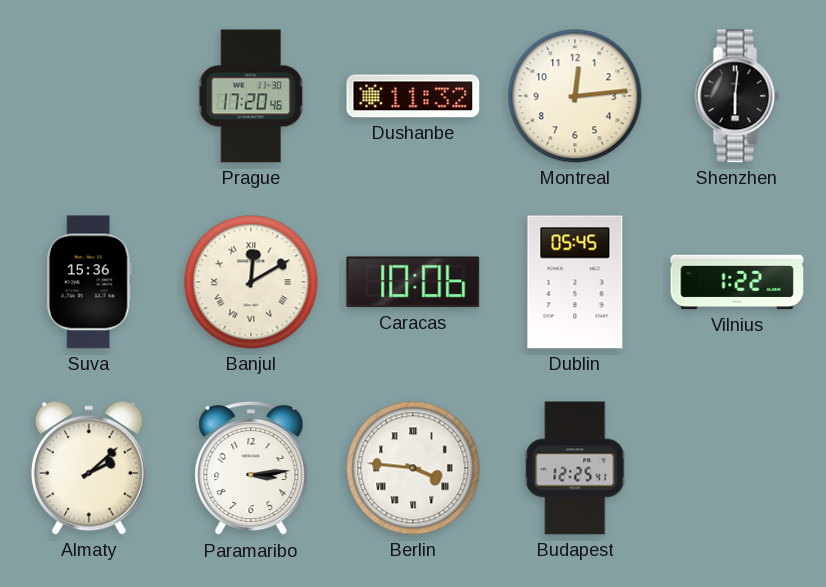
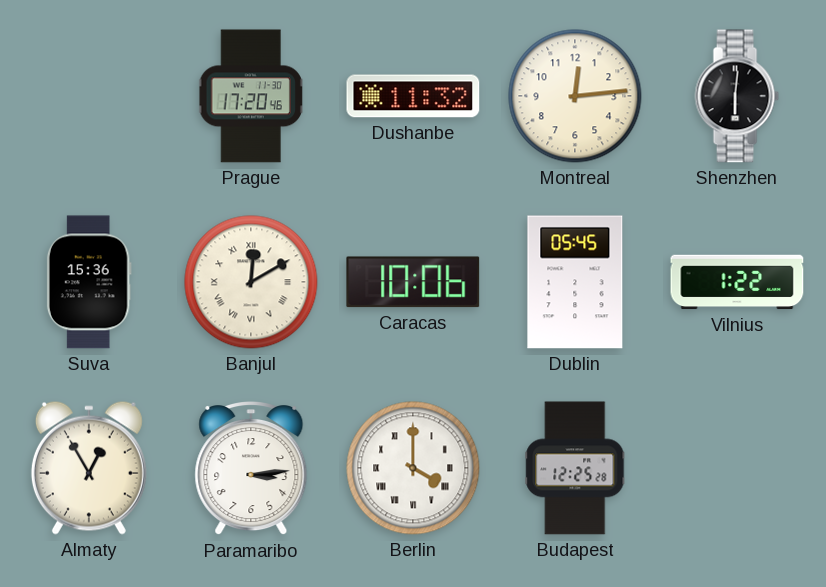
Almaty: 2:08 -> 12:55
Berlin: 3:46 -> 4:00
Budapest: 12:25:41 -> 12:25:28
